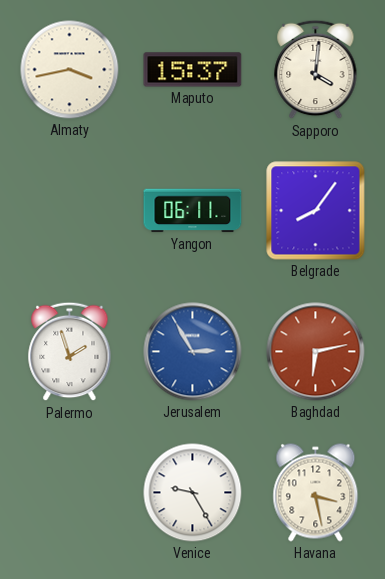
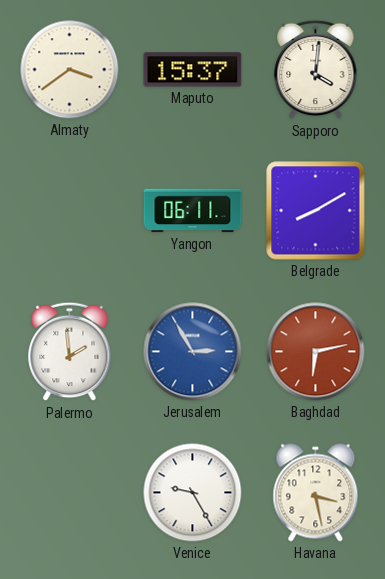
Almaty: 3:43 -> 3:39
Belgrade: 8:06 -> 8:10
Palermo: 1:57 -> 1:59
